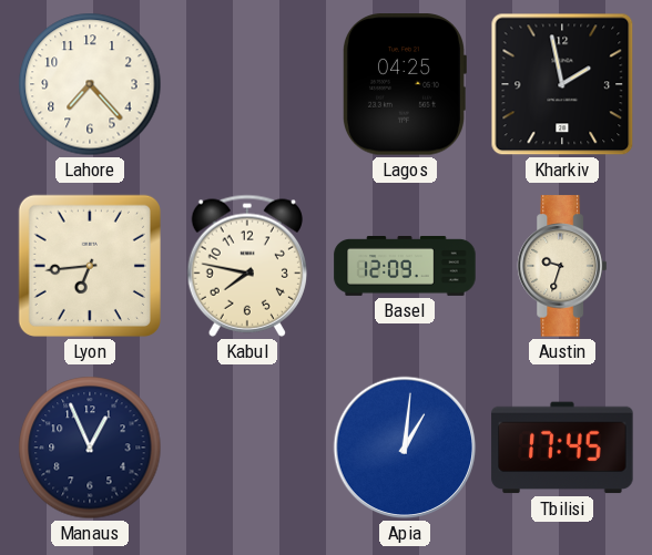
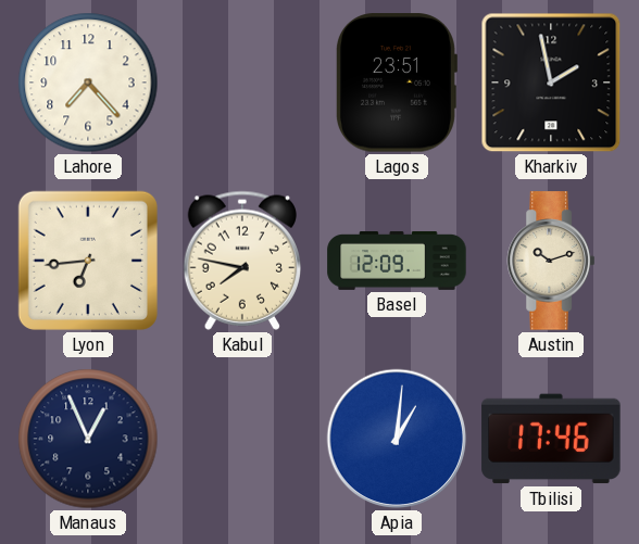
Lagos: 04:25 -> 23:51
Austin: 9:33 -> 10:12
Tbilisi: 17:45 -> 17:46
